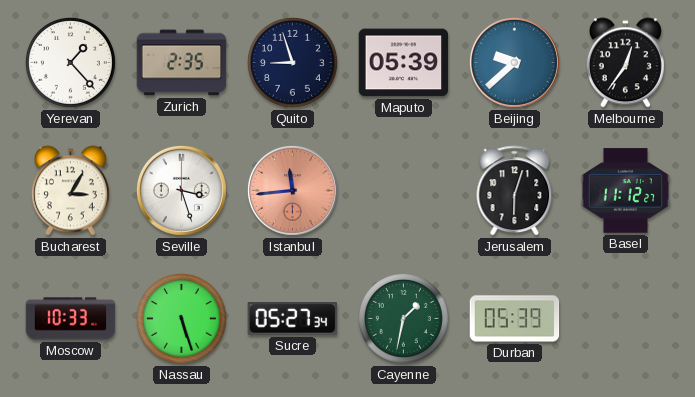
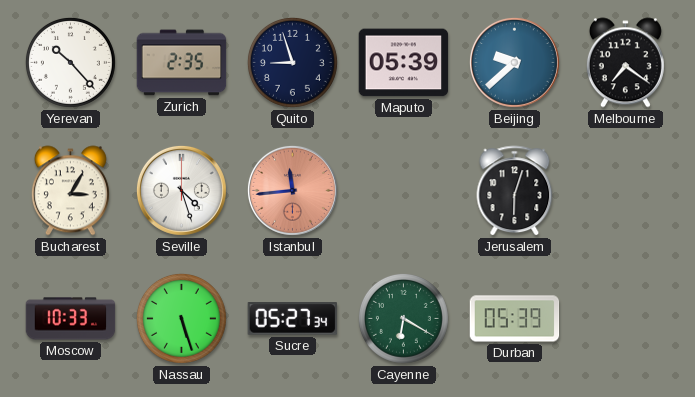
Yerevan: 1:23 -> 10:23
Melbourne: 12:36 -> 7:21
Seville: 3:27 -> 4:27
Basel: 11:12 -> none
Cayenne: 1:32 -> 6:20
